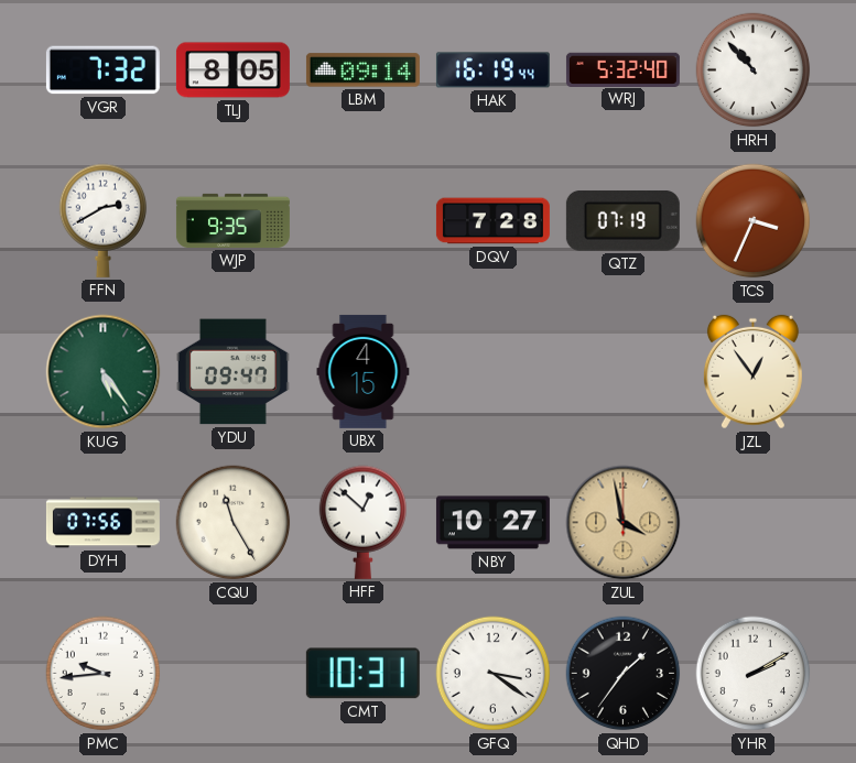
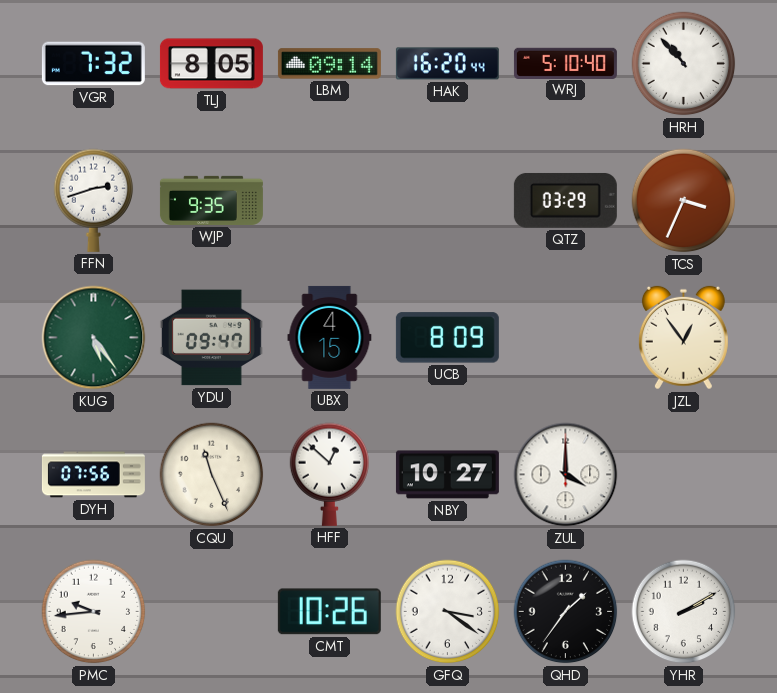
HAK: 16:19 -> 16:20
WRJ: 5:32 -> 5:10
FFN: 2:40 -> 2:42
DQV: 7:28 -> none
QTZ: 07:19 -> 03:29
UCB: none -> 8:09
CQU: 11:25 -> 11:26
ZUL: 3:58 -> 4:00
ZUL dial: champagne -> white
CMT: 10:31 -> 10:26
